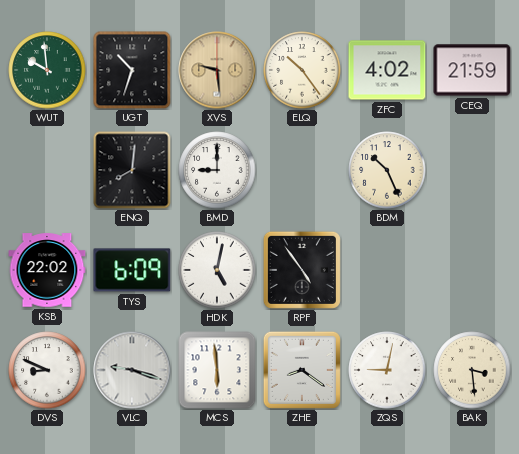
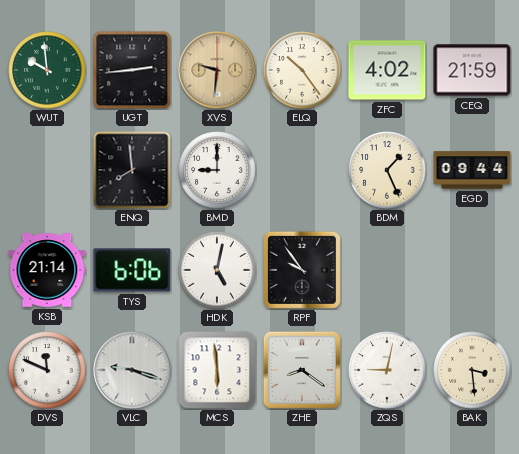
UGT: 10:33 -> 2:44
XVS: 9:29 -> 9:31
ENQ: 8:01 -> 7:59
BDM: 10:26 -> 1:26
EGD: none -> 09:44
KSB: 22:02 -> 21:14
TYS: 6:09 -> 6:06
RPF: 4:54 -> 9:54
DVS: 8:49 -> 11:49
